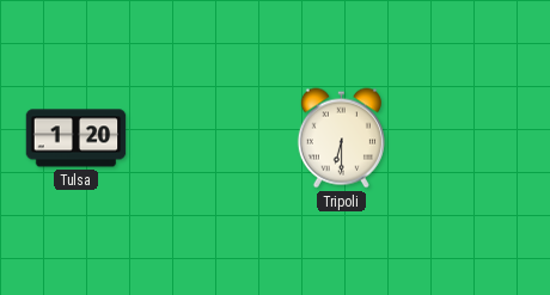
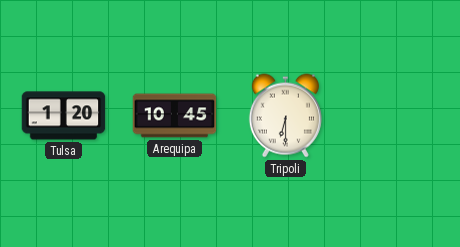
Arequipa: none -> 10:45
